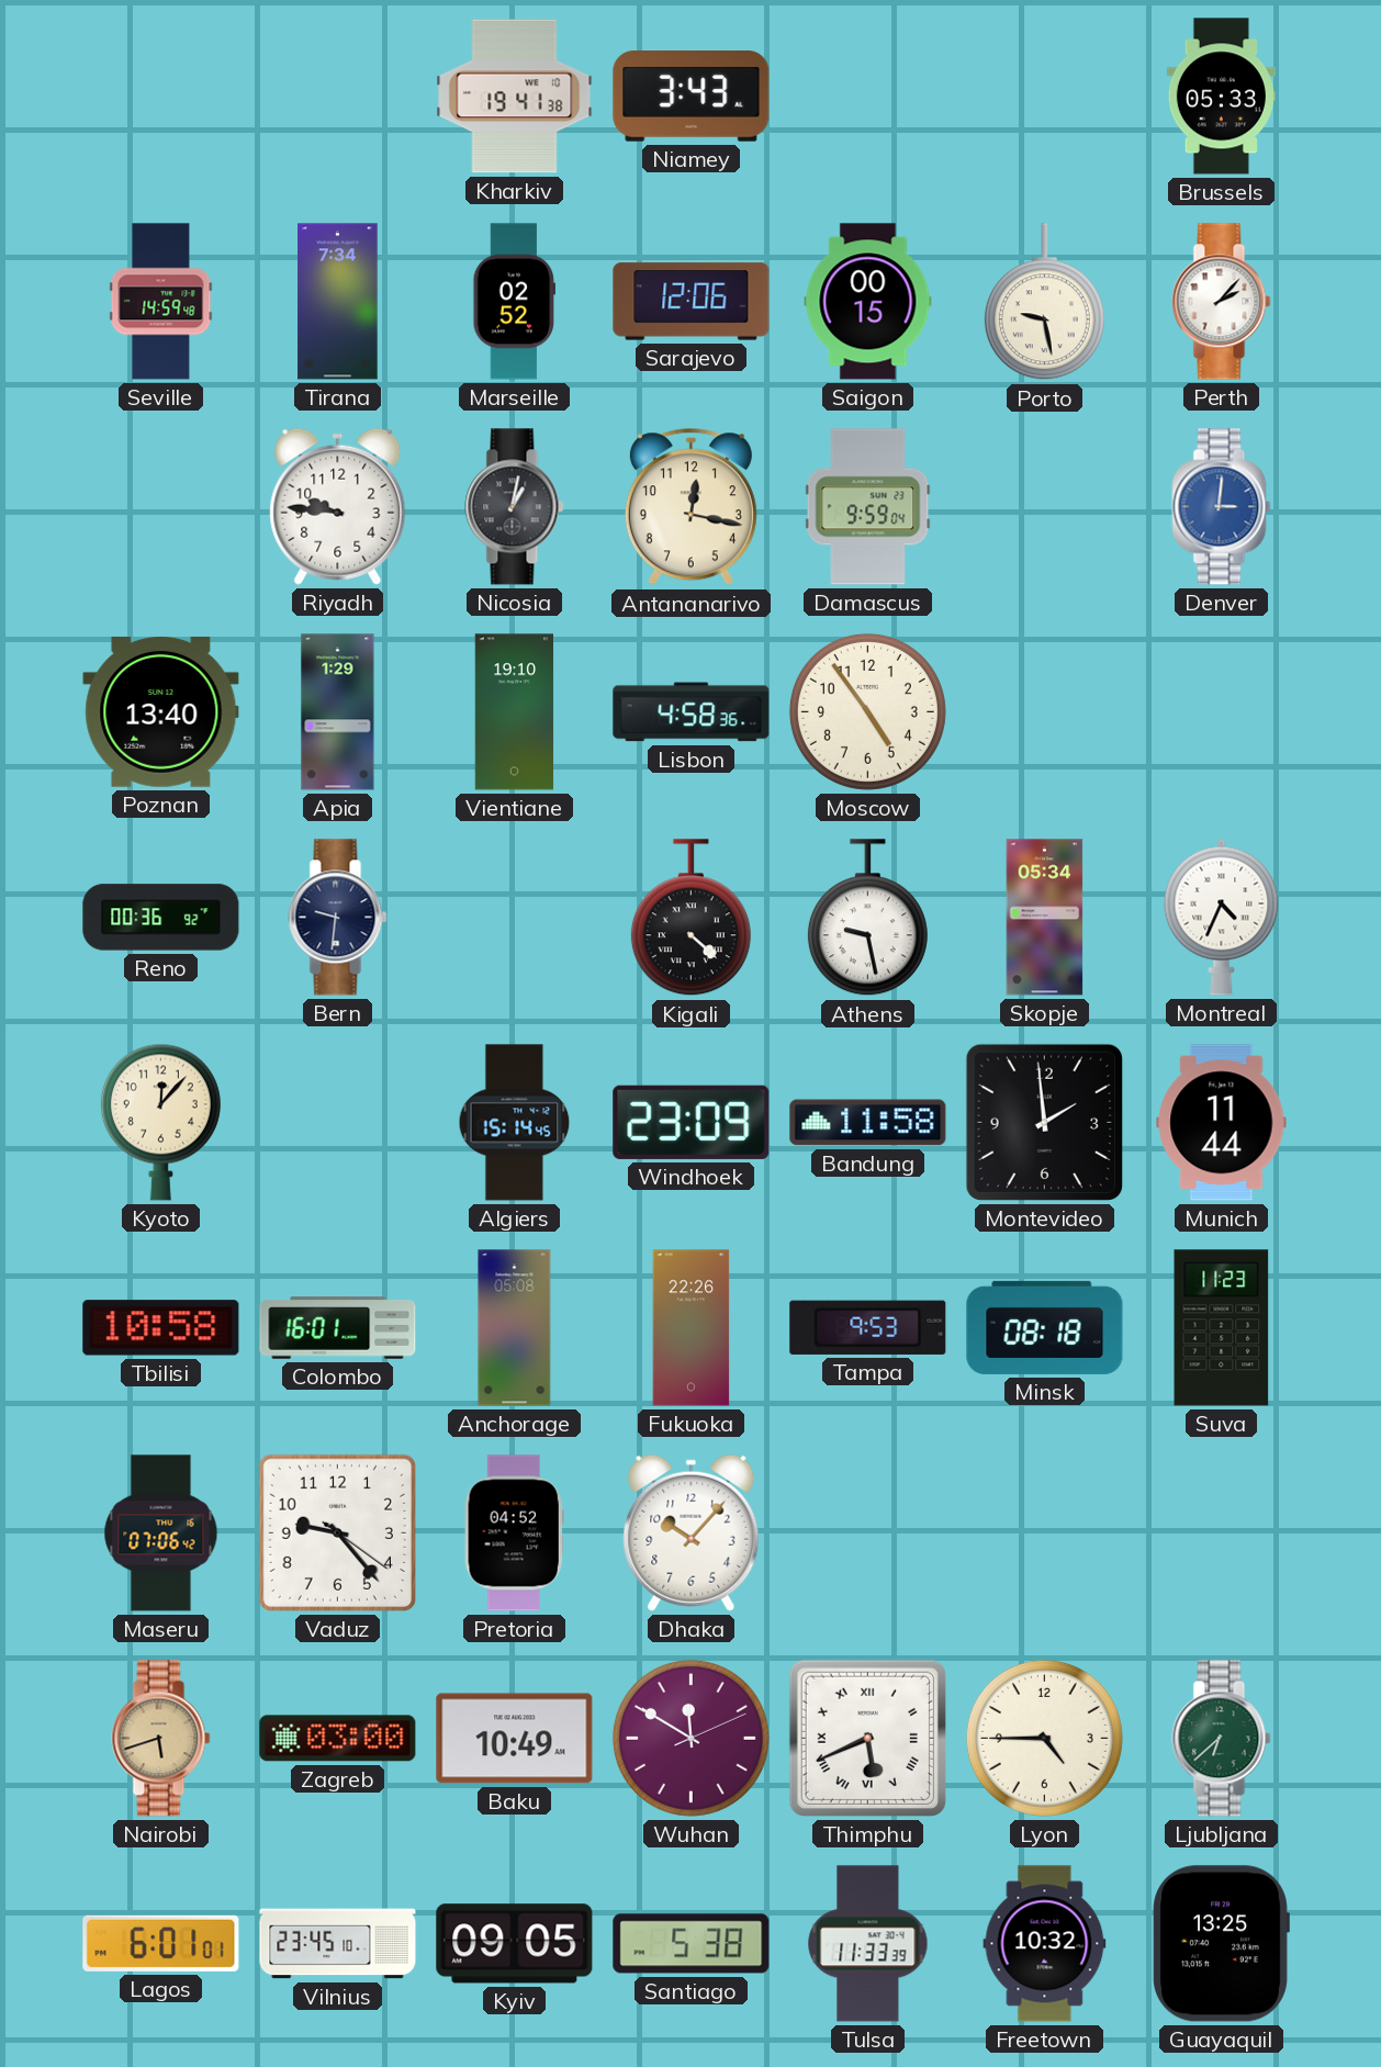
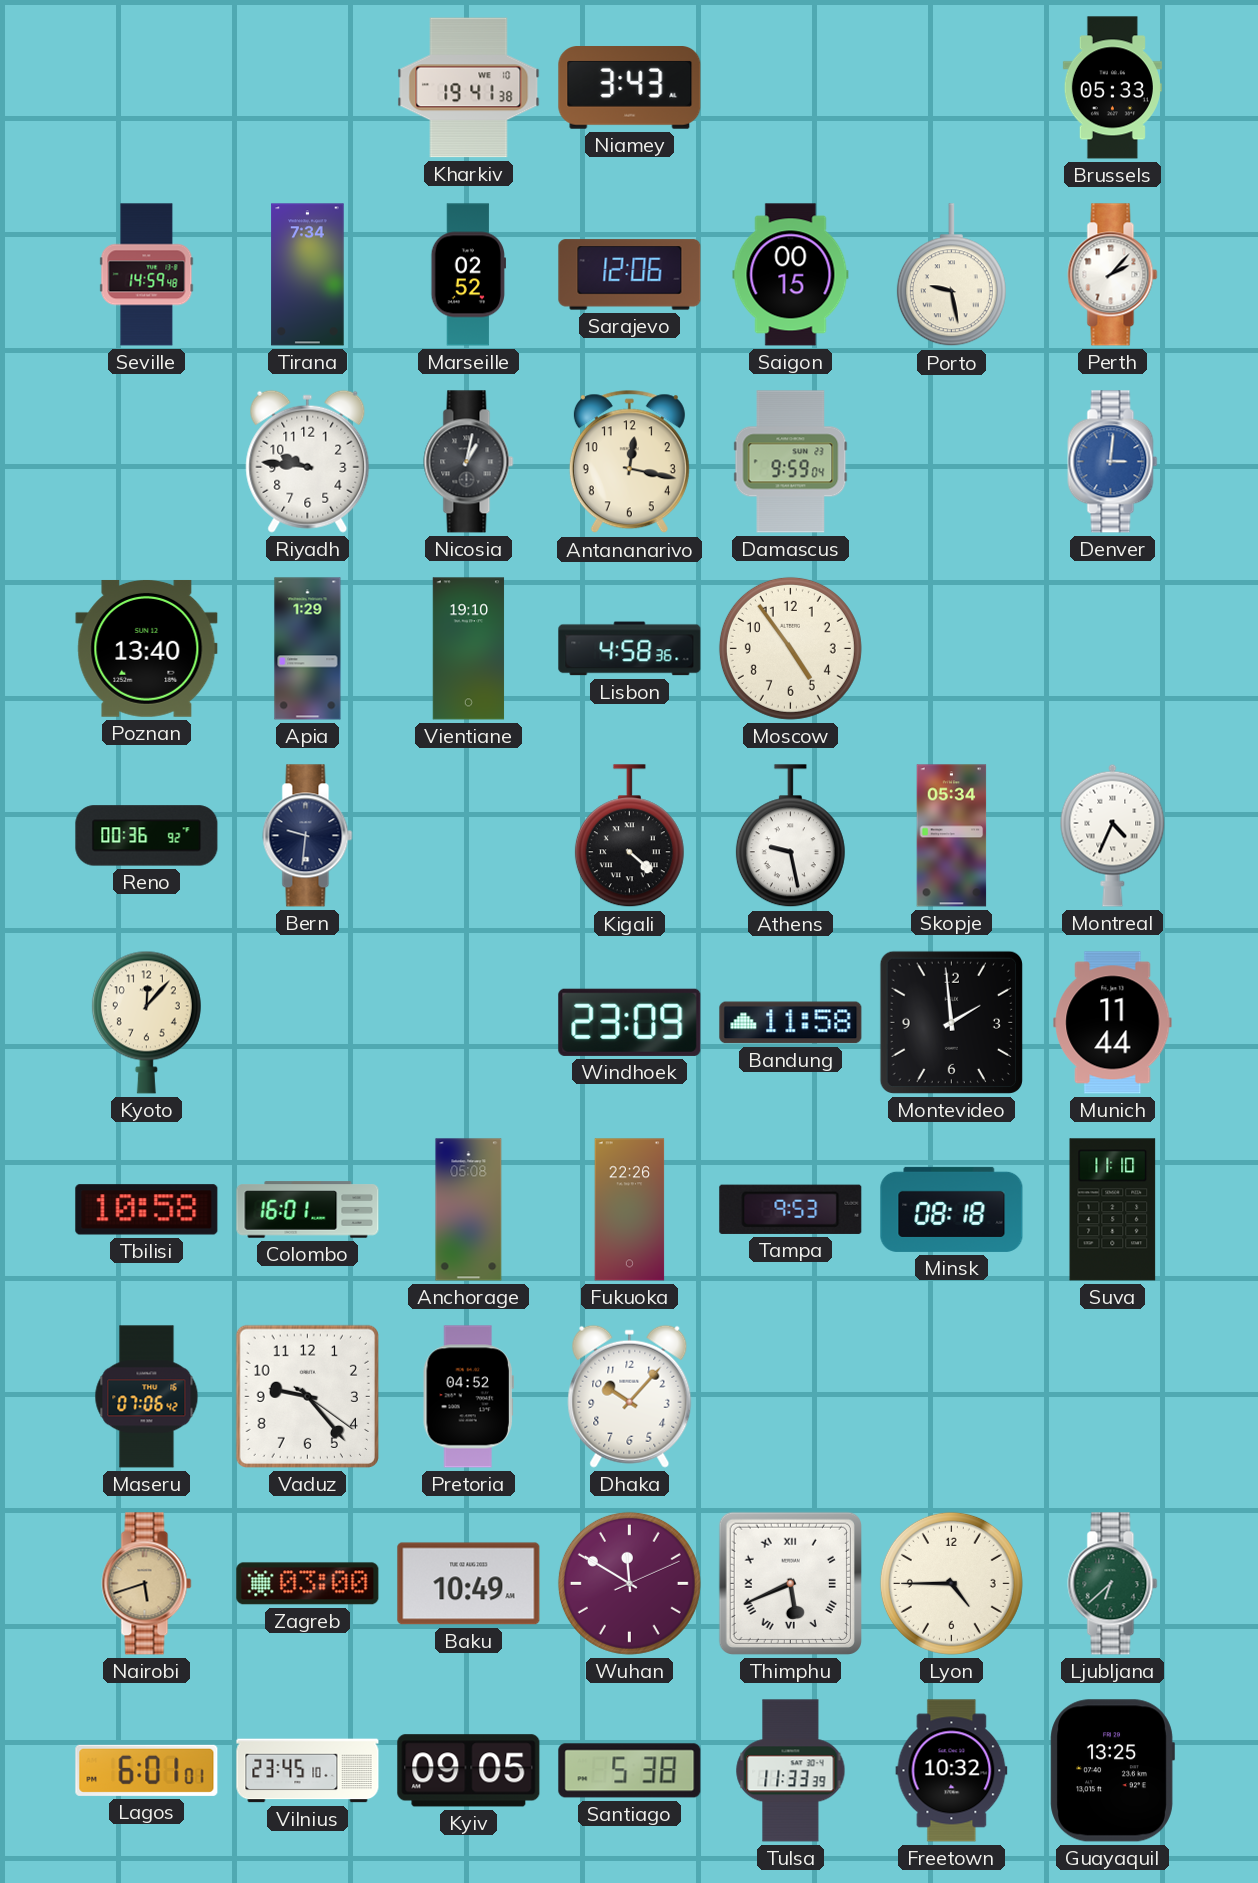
Algiers: 15:14 -> none
Suva: 11:23 -> 11:10
